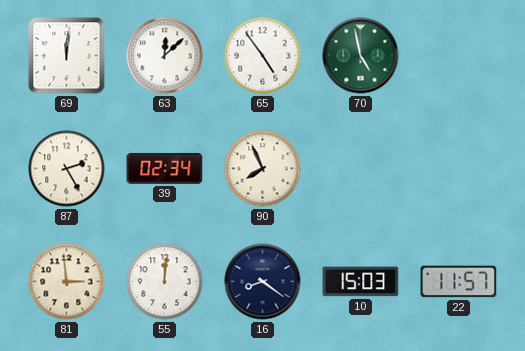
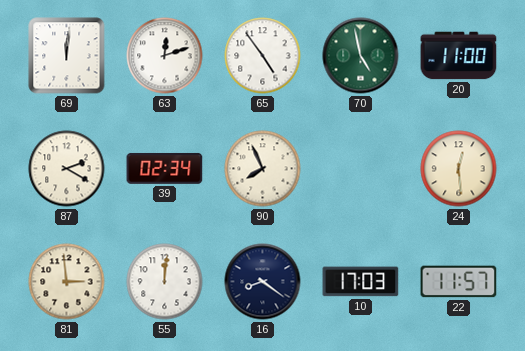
63: 12:08 -> 12:12
20: none -> 11:00
87: 2:25 -> 2:20
24: none -> 12:29
10: 15:03 -> 17:03
